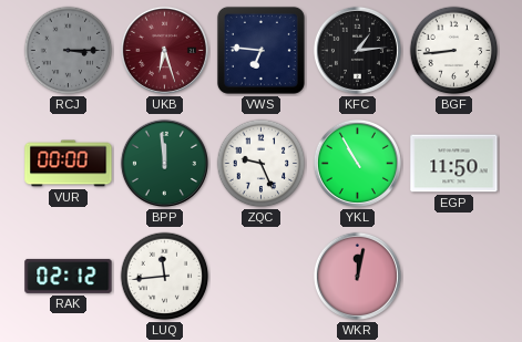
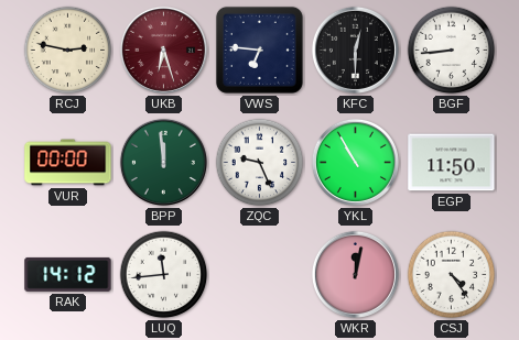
RCJ: 3:15 -> 2:47
RCJ dial: grey -> cream
KFC: 1:14 -> 12:30
RAK: 02:12 -> 14:12
CSJ: none -> 4:24
